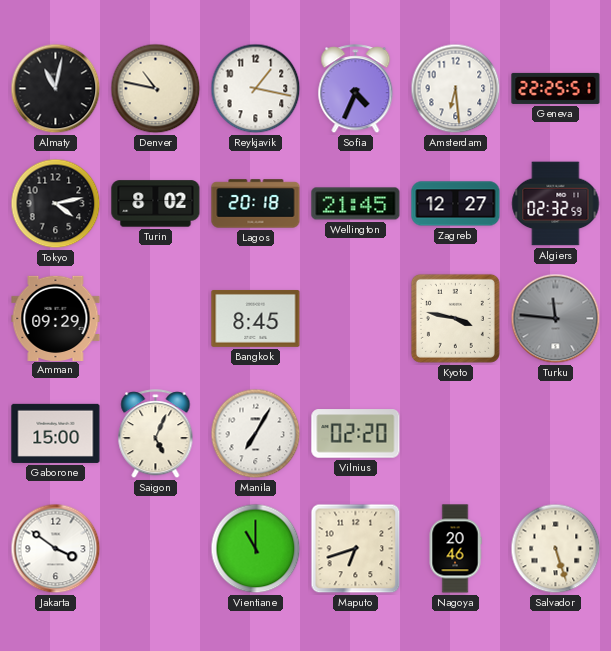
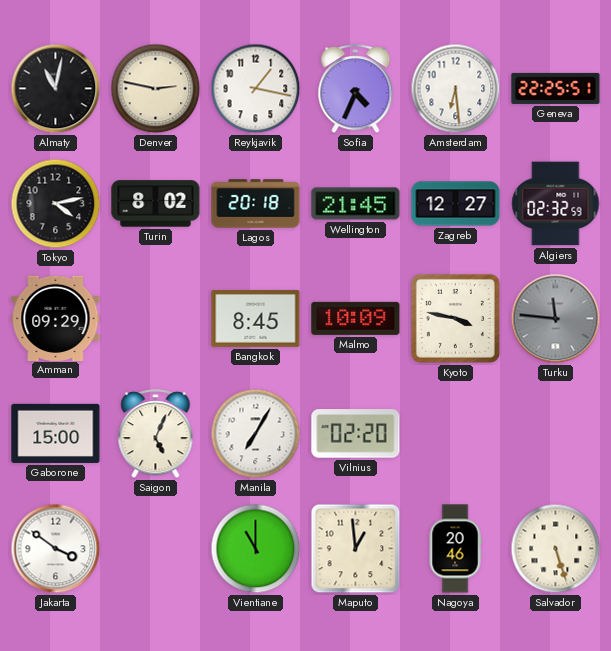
Denver: 10:47 -> 2:47
Malmo: none -> 10:09
Maputo: 6:42 -> 12:59
